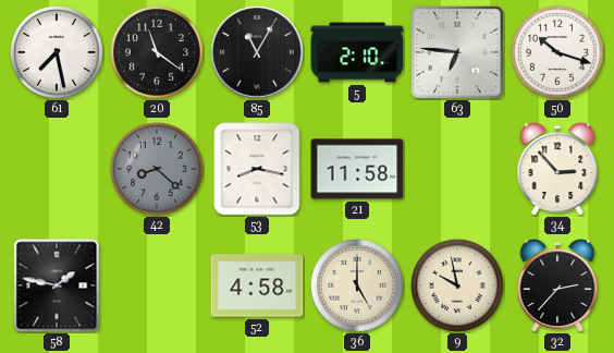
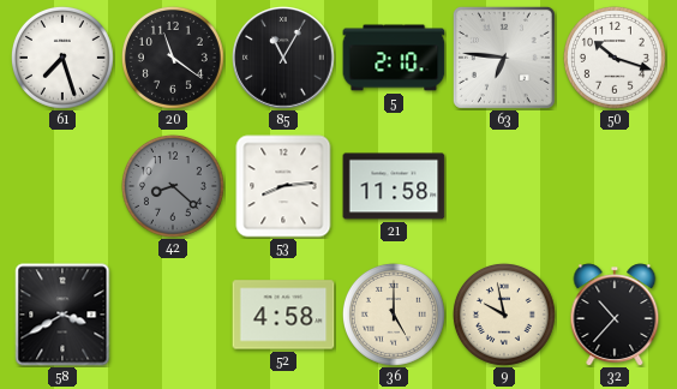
61: 7:28 -> 7:27
53: 8:17 -> 8:14
34: 2:53 -> none
58: 1:47 -> 3:40
32: 2:37 -> 10:37
